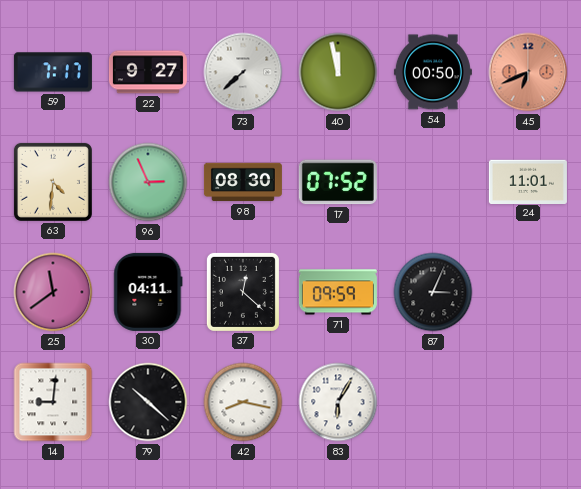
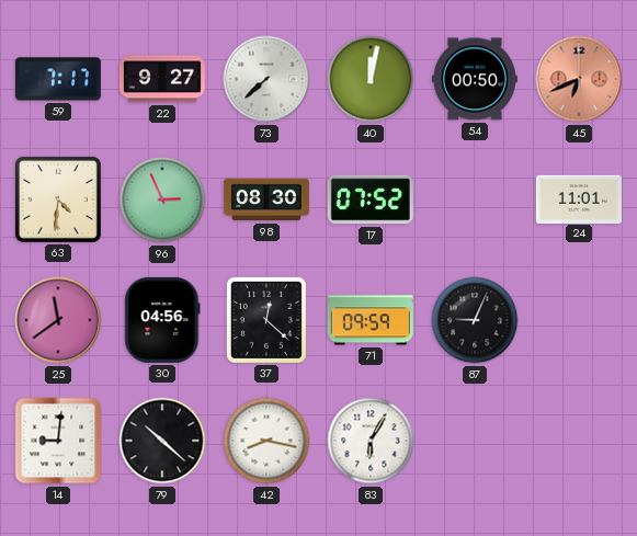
40: 11:58 -> 12:02
30: 04:11 -> 04:56
87: 3:04 -> 9:04
